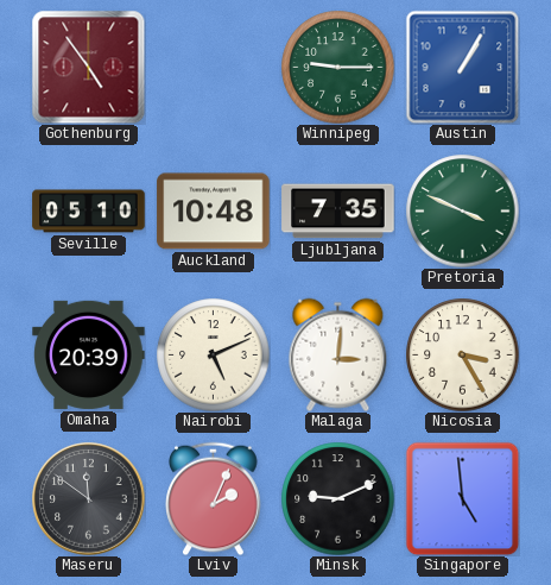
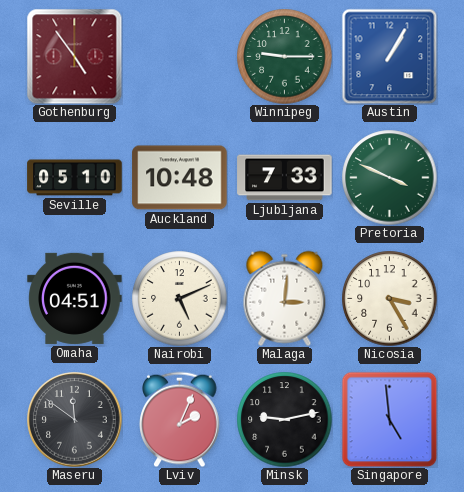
Ljubljana: 7:35 -> 7:33
Omaha: 20:39 -> 04:51
Minsk: 9:11 -> 9:13
